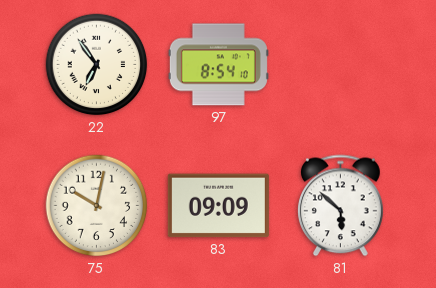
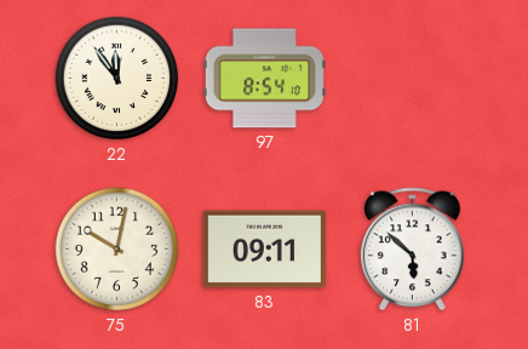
22: 6:54 -> 11:54
83: 09:09 -> 09:11
